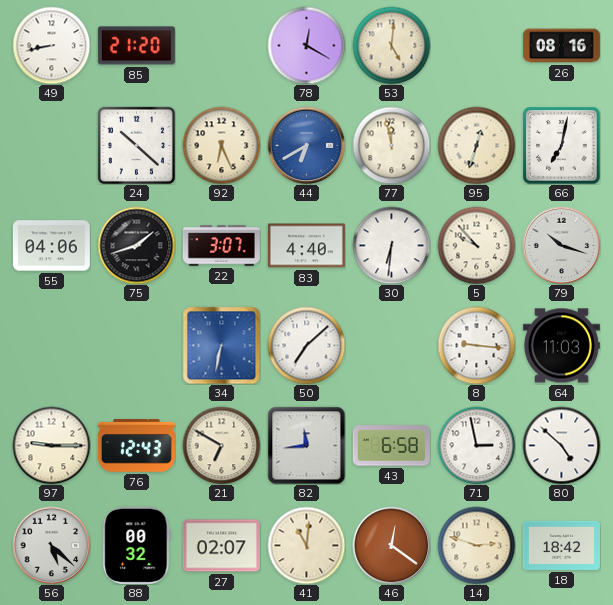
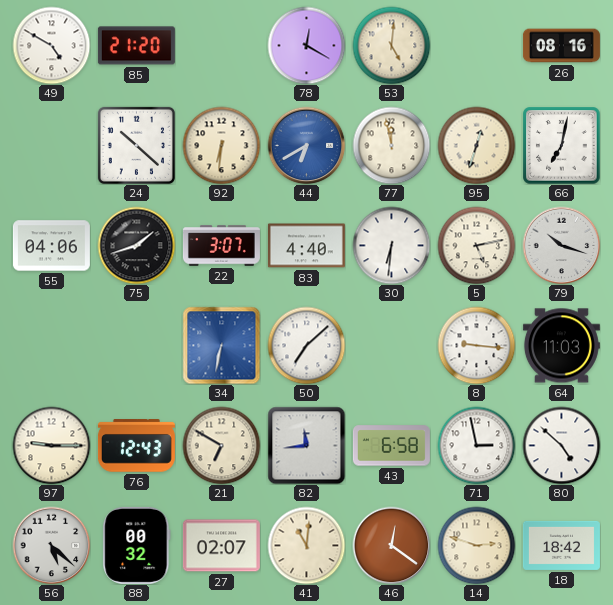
49: 8:43 -> 4:50
92: 6:26 -> 6:31
5: 9:53 -> 5:13
